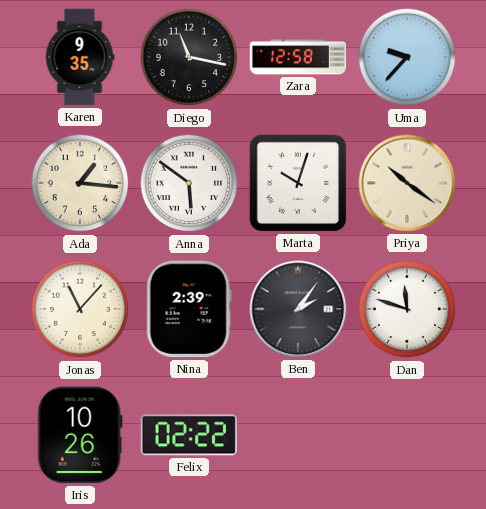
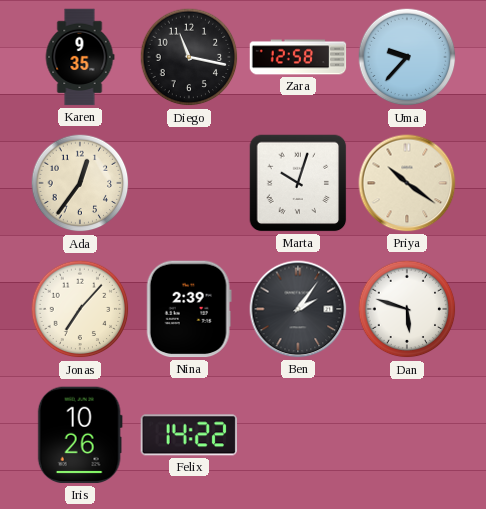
Ada: 1:16 -> 12:36
Anna: 5:51 -> none
Jonas: 11:07 -> 7:07
Dan: 11:48 -> 5:48
Felix: 02:22 -> 14:22
